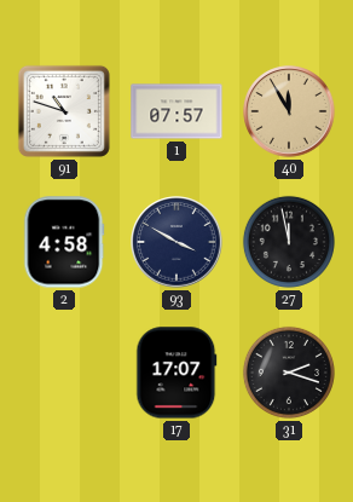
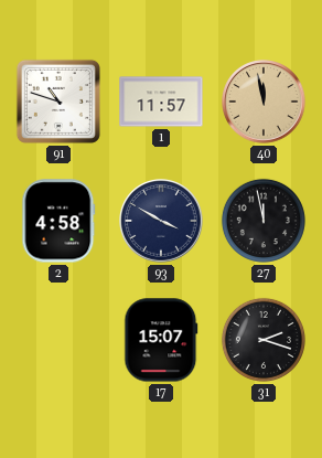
1: 07:57 -> 11:57
40: 11:55 -> 11:58
17: 17:07 -> 15:07
